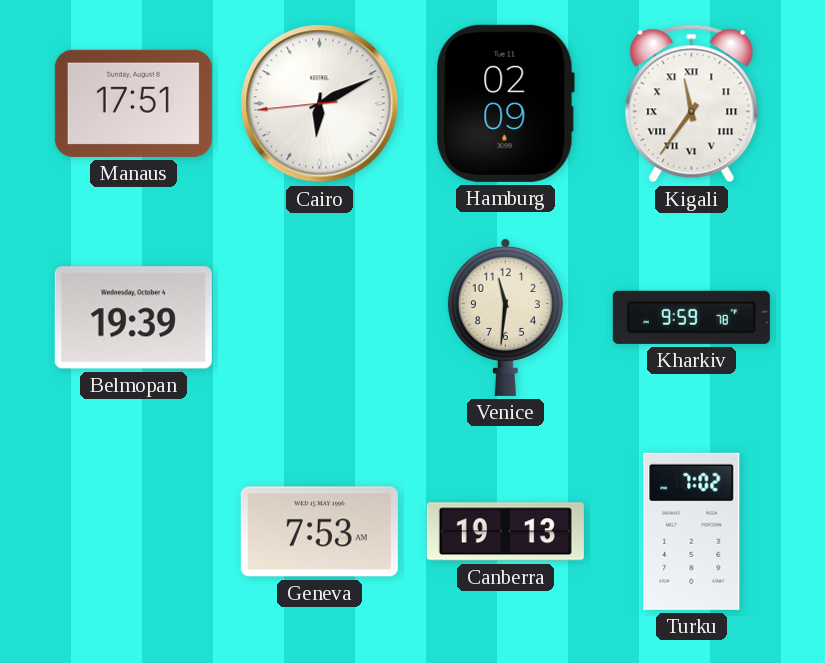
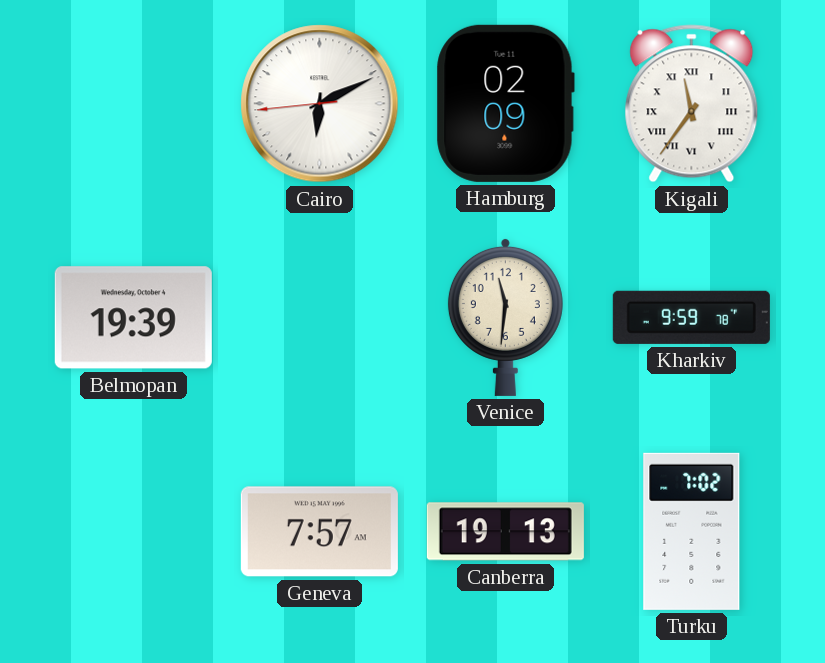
Manaus: 17:51 -> none
Geneva: 7:53 -> 7:57
